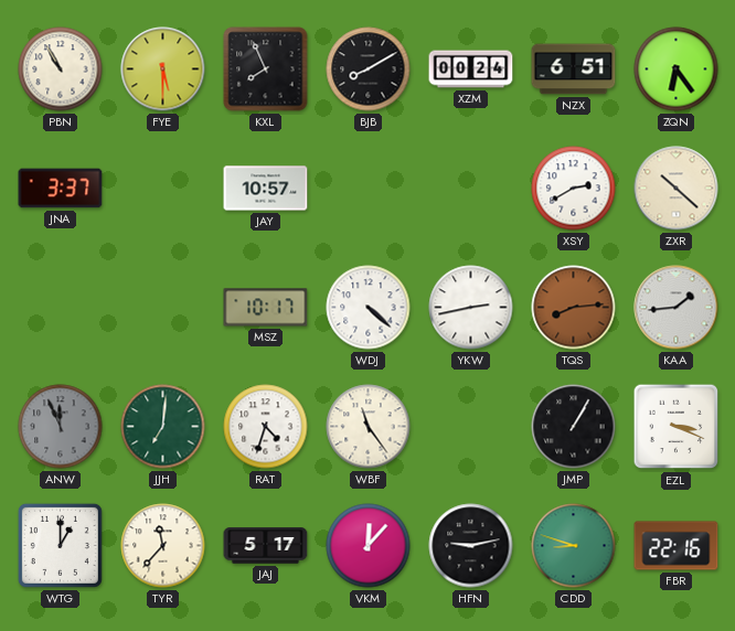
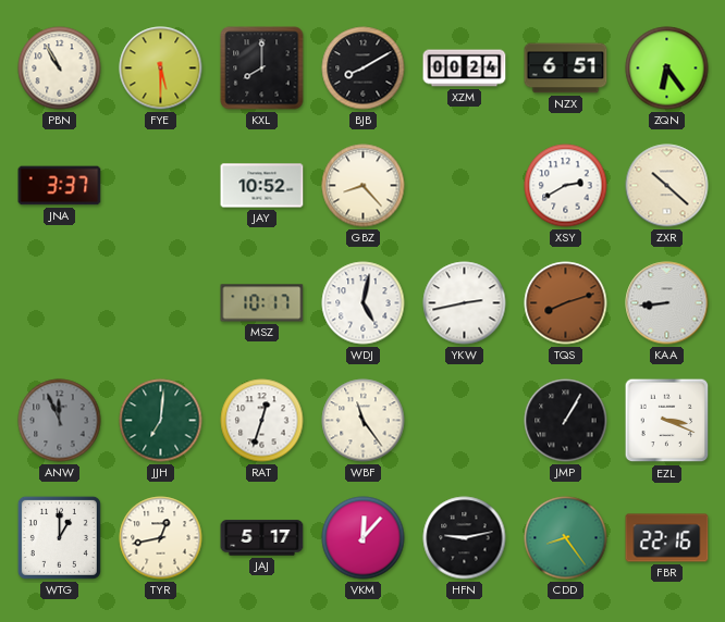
KXL: 7:56 -> 8:00
JAY: 10:57 -> 10:52
GBZ: none -> 8:23
WDJ: 4:22 -> 5:02
TQS: 8:14 -> 8:12
KAA: 1:44 -> 8:44
RAT: 4:33 -> 12:33
TYR: 11:37 -> 12:43
CDD: 8:48 -> 8:24
